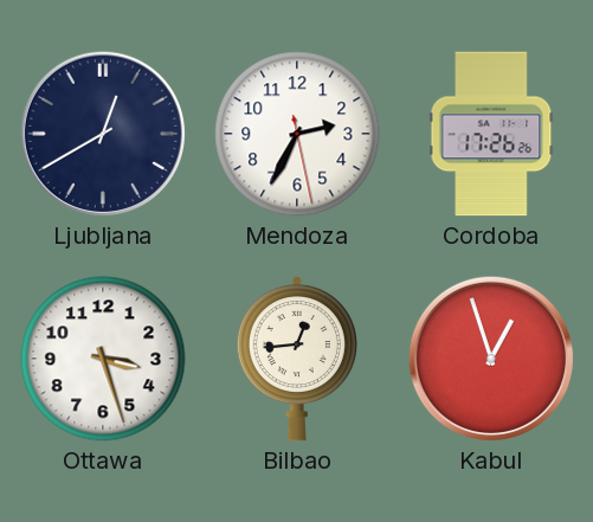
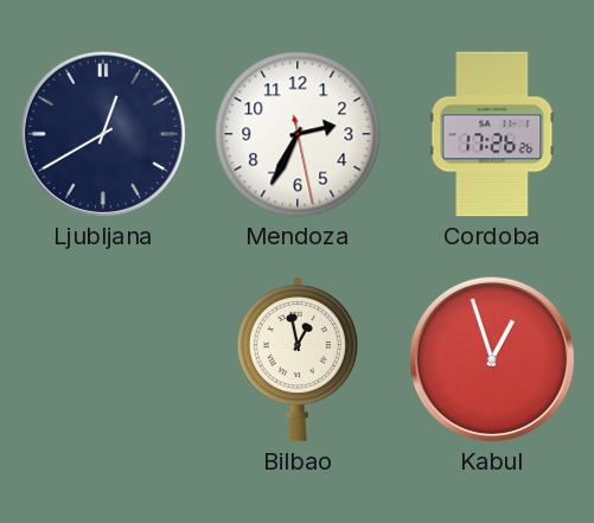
Ottawa: 3:27 -> none
Bilbao: 12:44 -> 12:58
